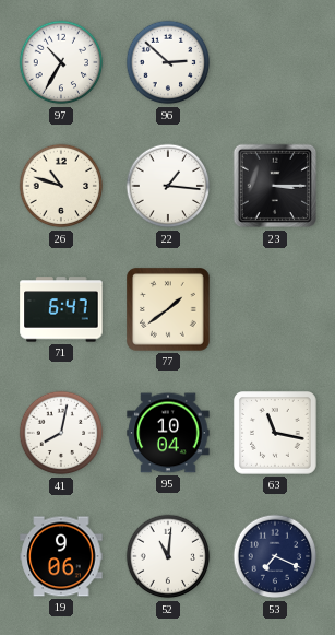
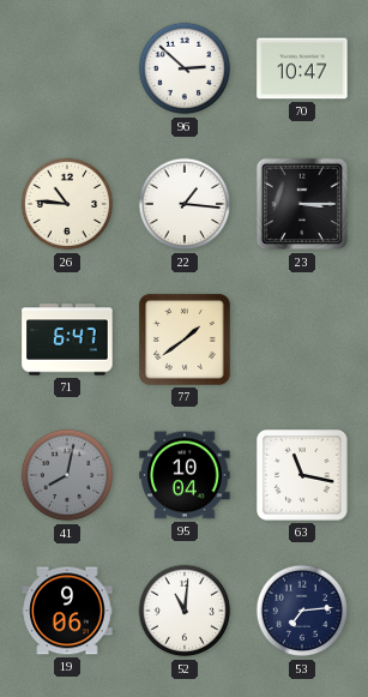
97: 10:35 -> none
70: none -> 10:47
26: 10:48 -> 10:46
41 dial: white -> grey
53: 7:19 -> 7:14
